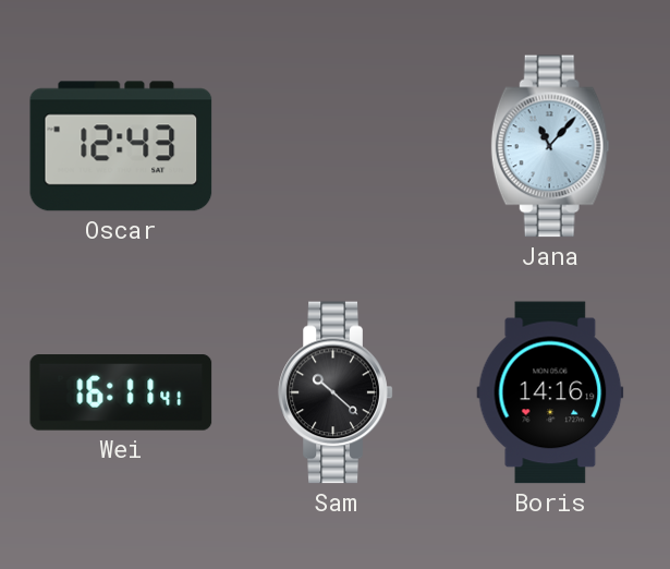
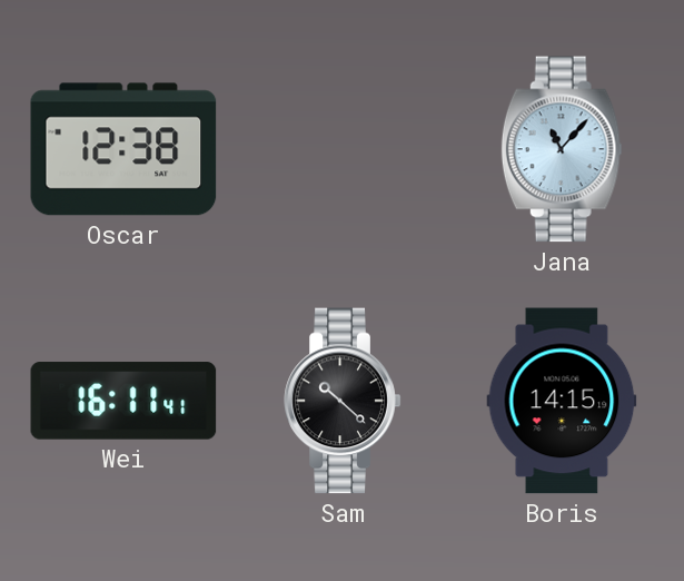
Oscar: 12:43 -> 12:38
Boris: 14:16 -> 14:15
